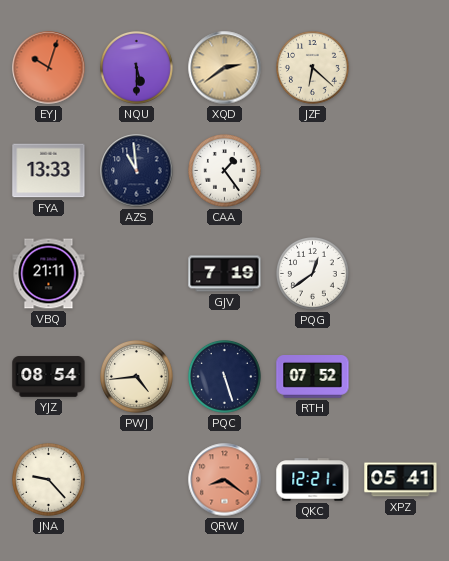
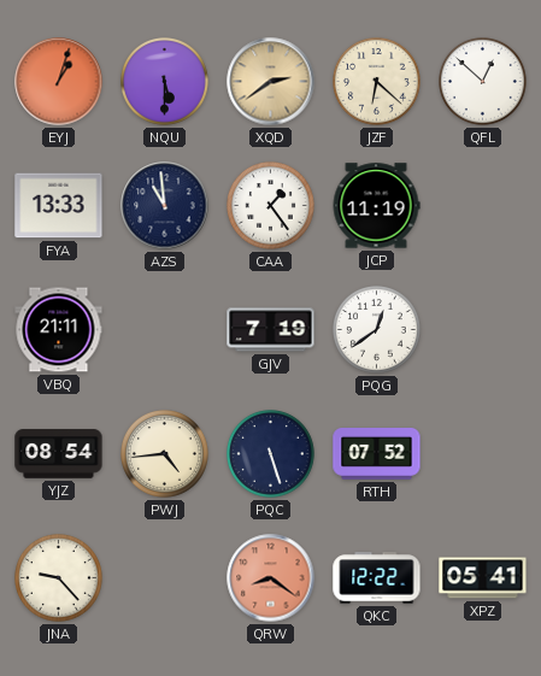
EYJ: 10:03 -> 1:03
QFL: none -> 12:52
JCP: none -> 11:19
QKC: 12:21 -> 12:22
